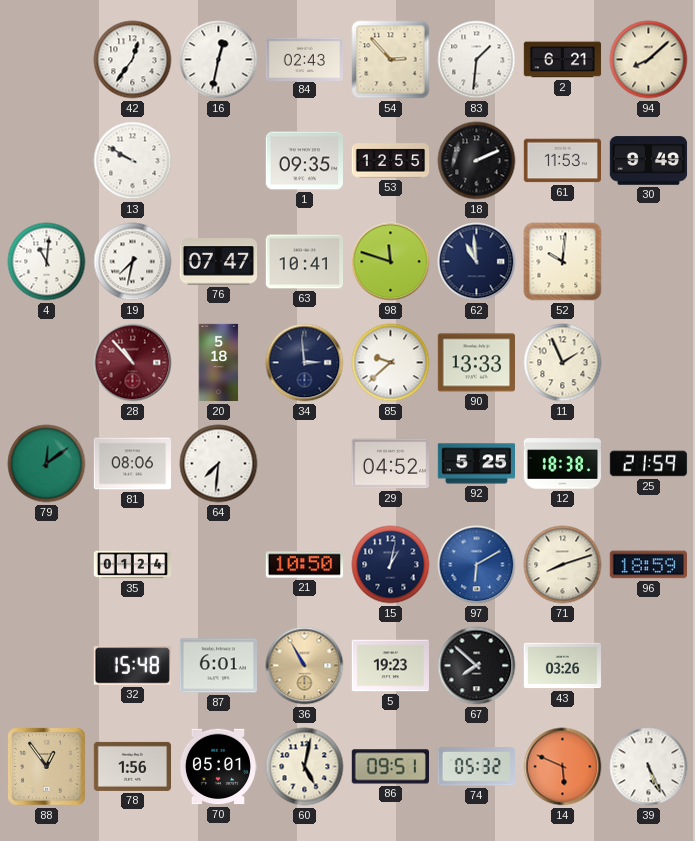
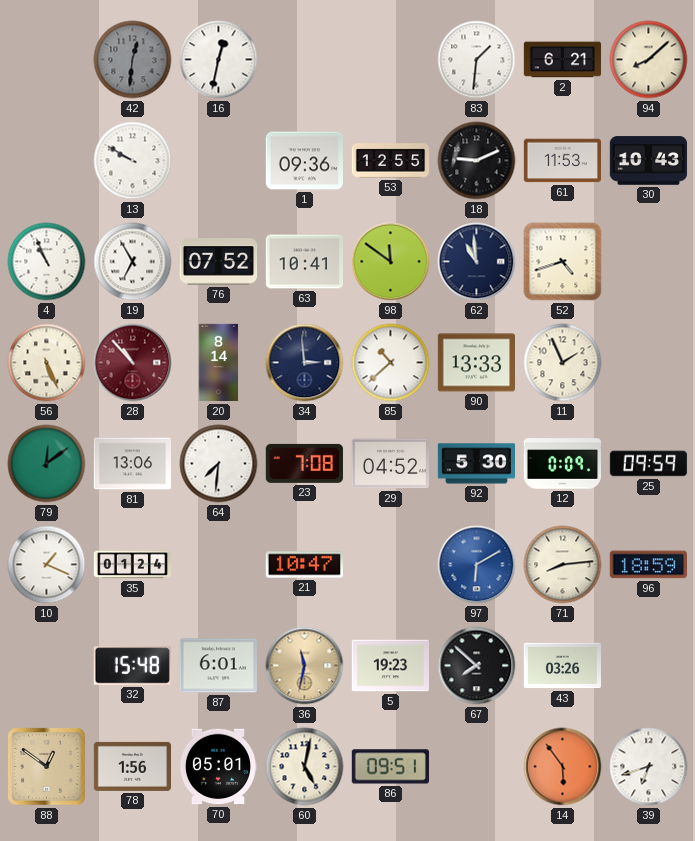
42: 12:36 -> 12:31
42 dial: white -> grey
84: 02:43 -> none
54: 2:53 -> none
1: 09:35 -> 09:36
18: 2:11 -> 9:11
30: 9:49 -> 10:43
4: 11:01 -> 10:56
19: 7:32 -> 6:55
76: 07:47 -> 07:52
98: 11:48 -> 11:51
52: 10:01 -> 4:42
56: none -> 5:26
20: 5:18 -> 8:14
85: 9:38 -> 10:38
81: 08:06 -> 13:06
23: none -> 7:08
92: 5:25 -> 5:30
12: 18:38 -> 0:09
25: 21:59 -> 09:59
10: none -> 1:19
21: 10:50 -> 10:47
15: 1:02 -> none
71: 8:12 -> 8:14
36: 10:55 -> 11:32
88: 12:54 -> 12:51
74: 05:32 -> none
14: 5:49 -> 5:54
39: 5:26 -> 6:42
